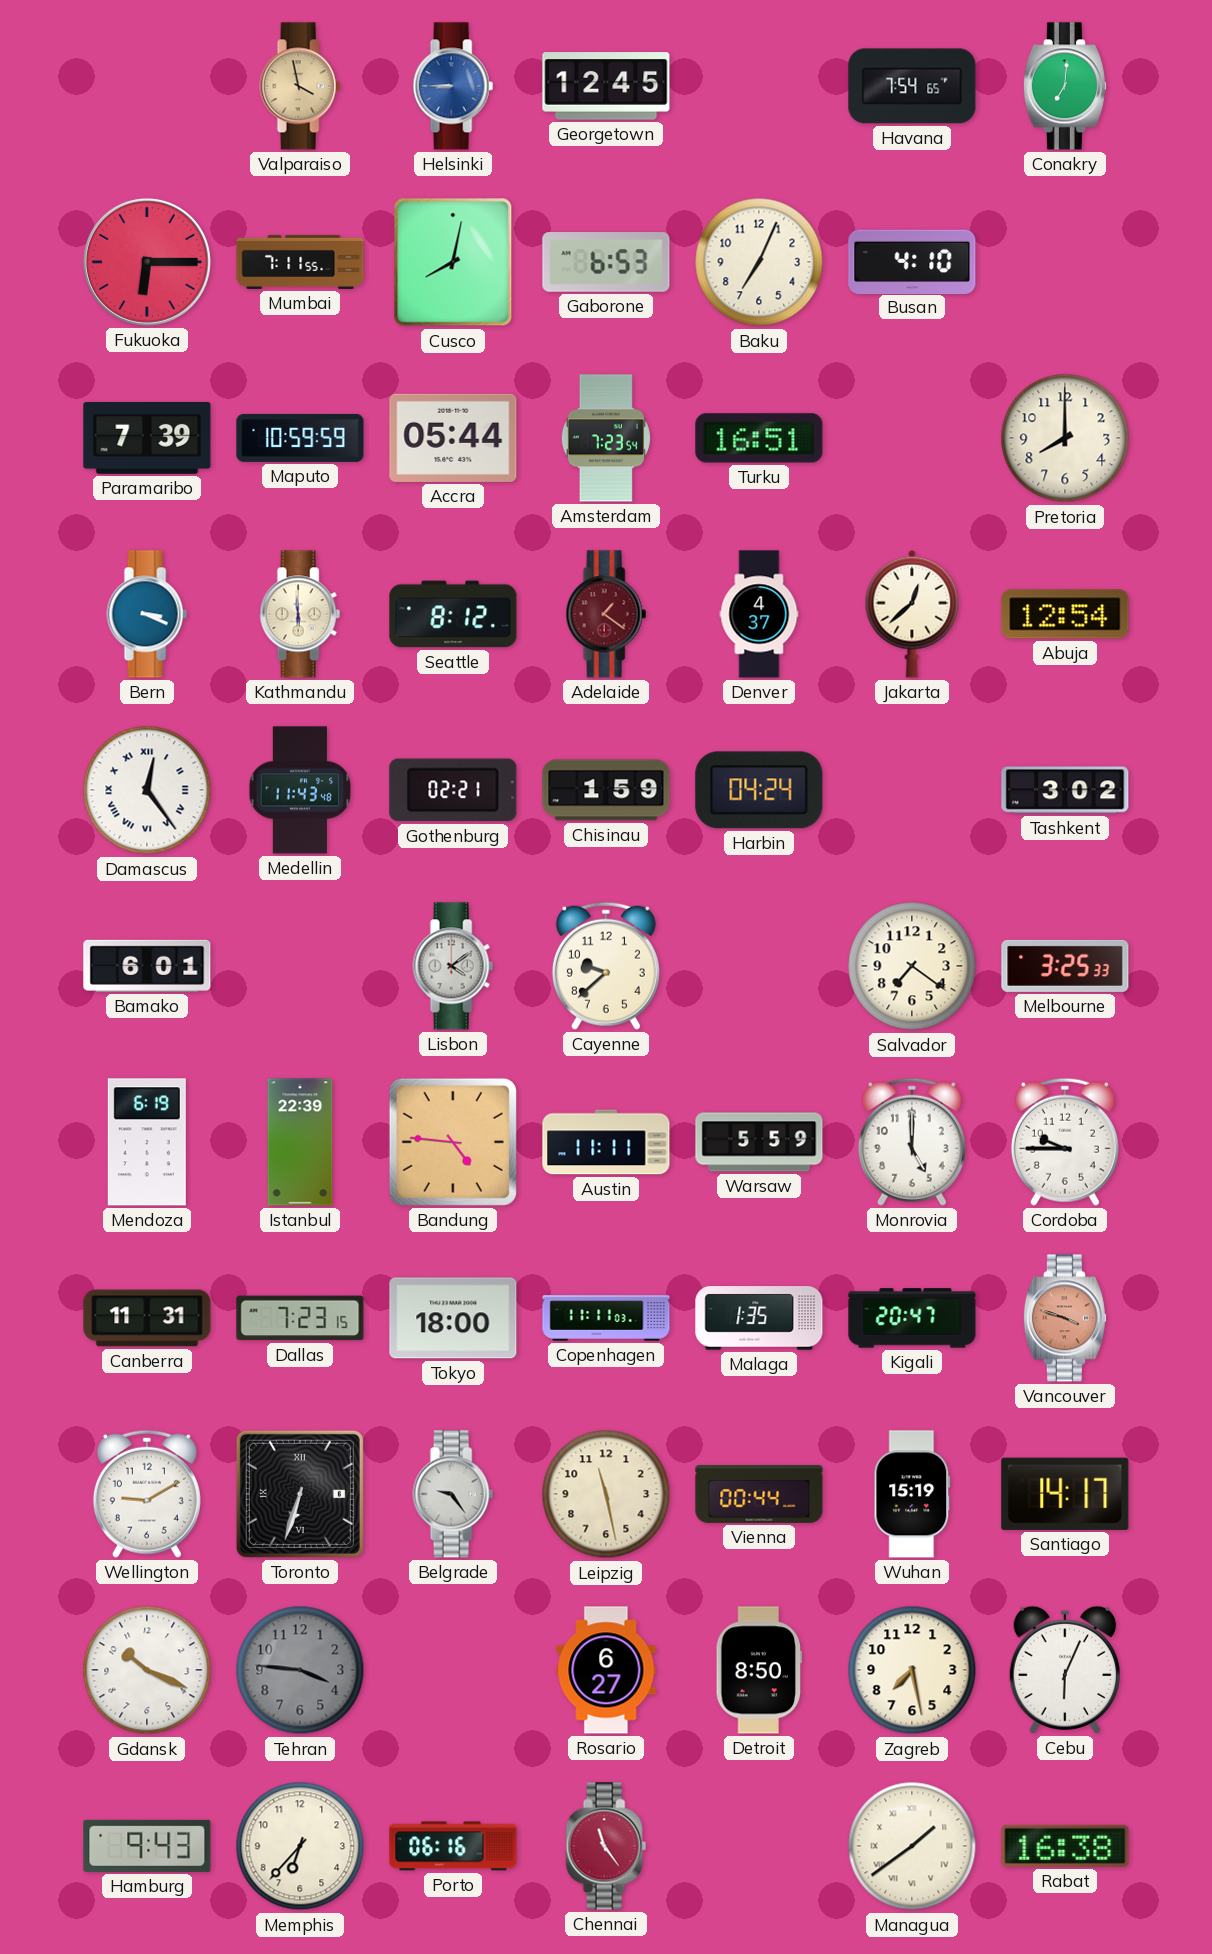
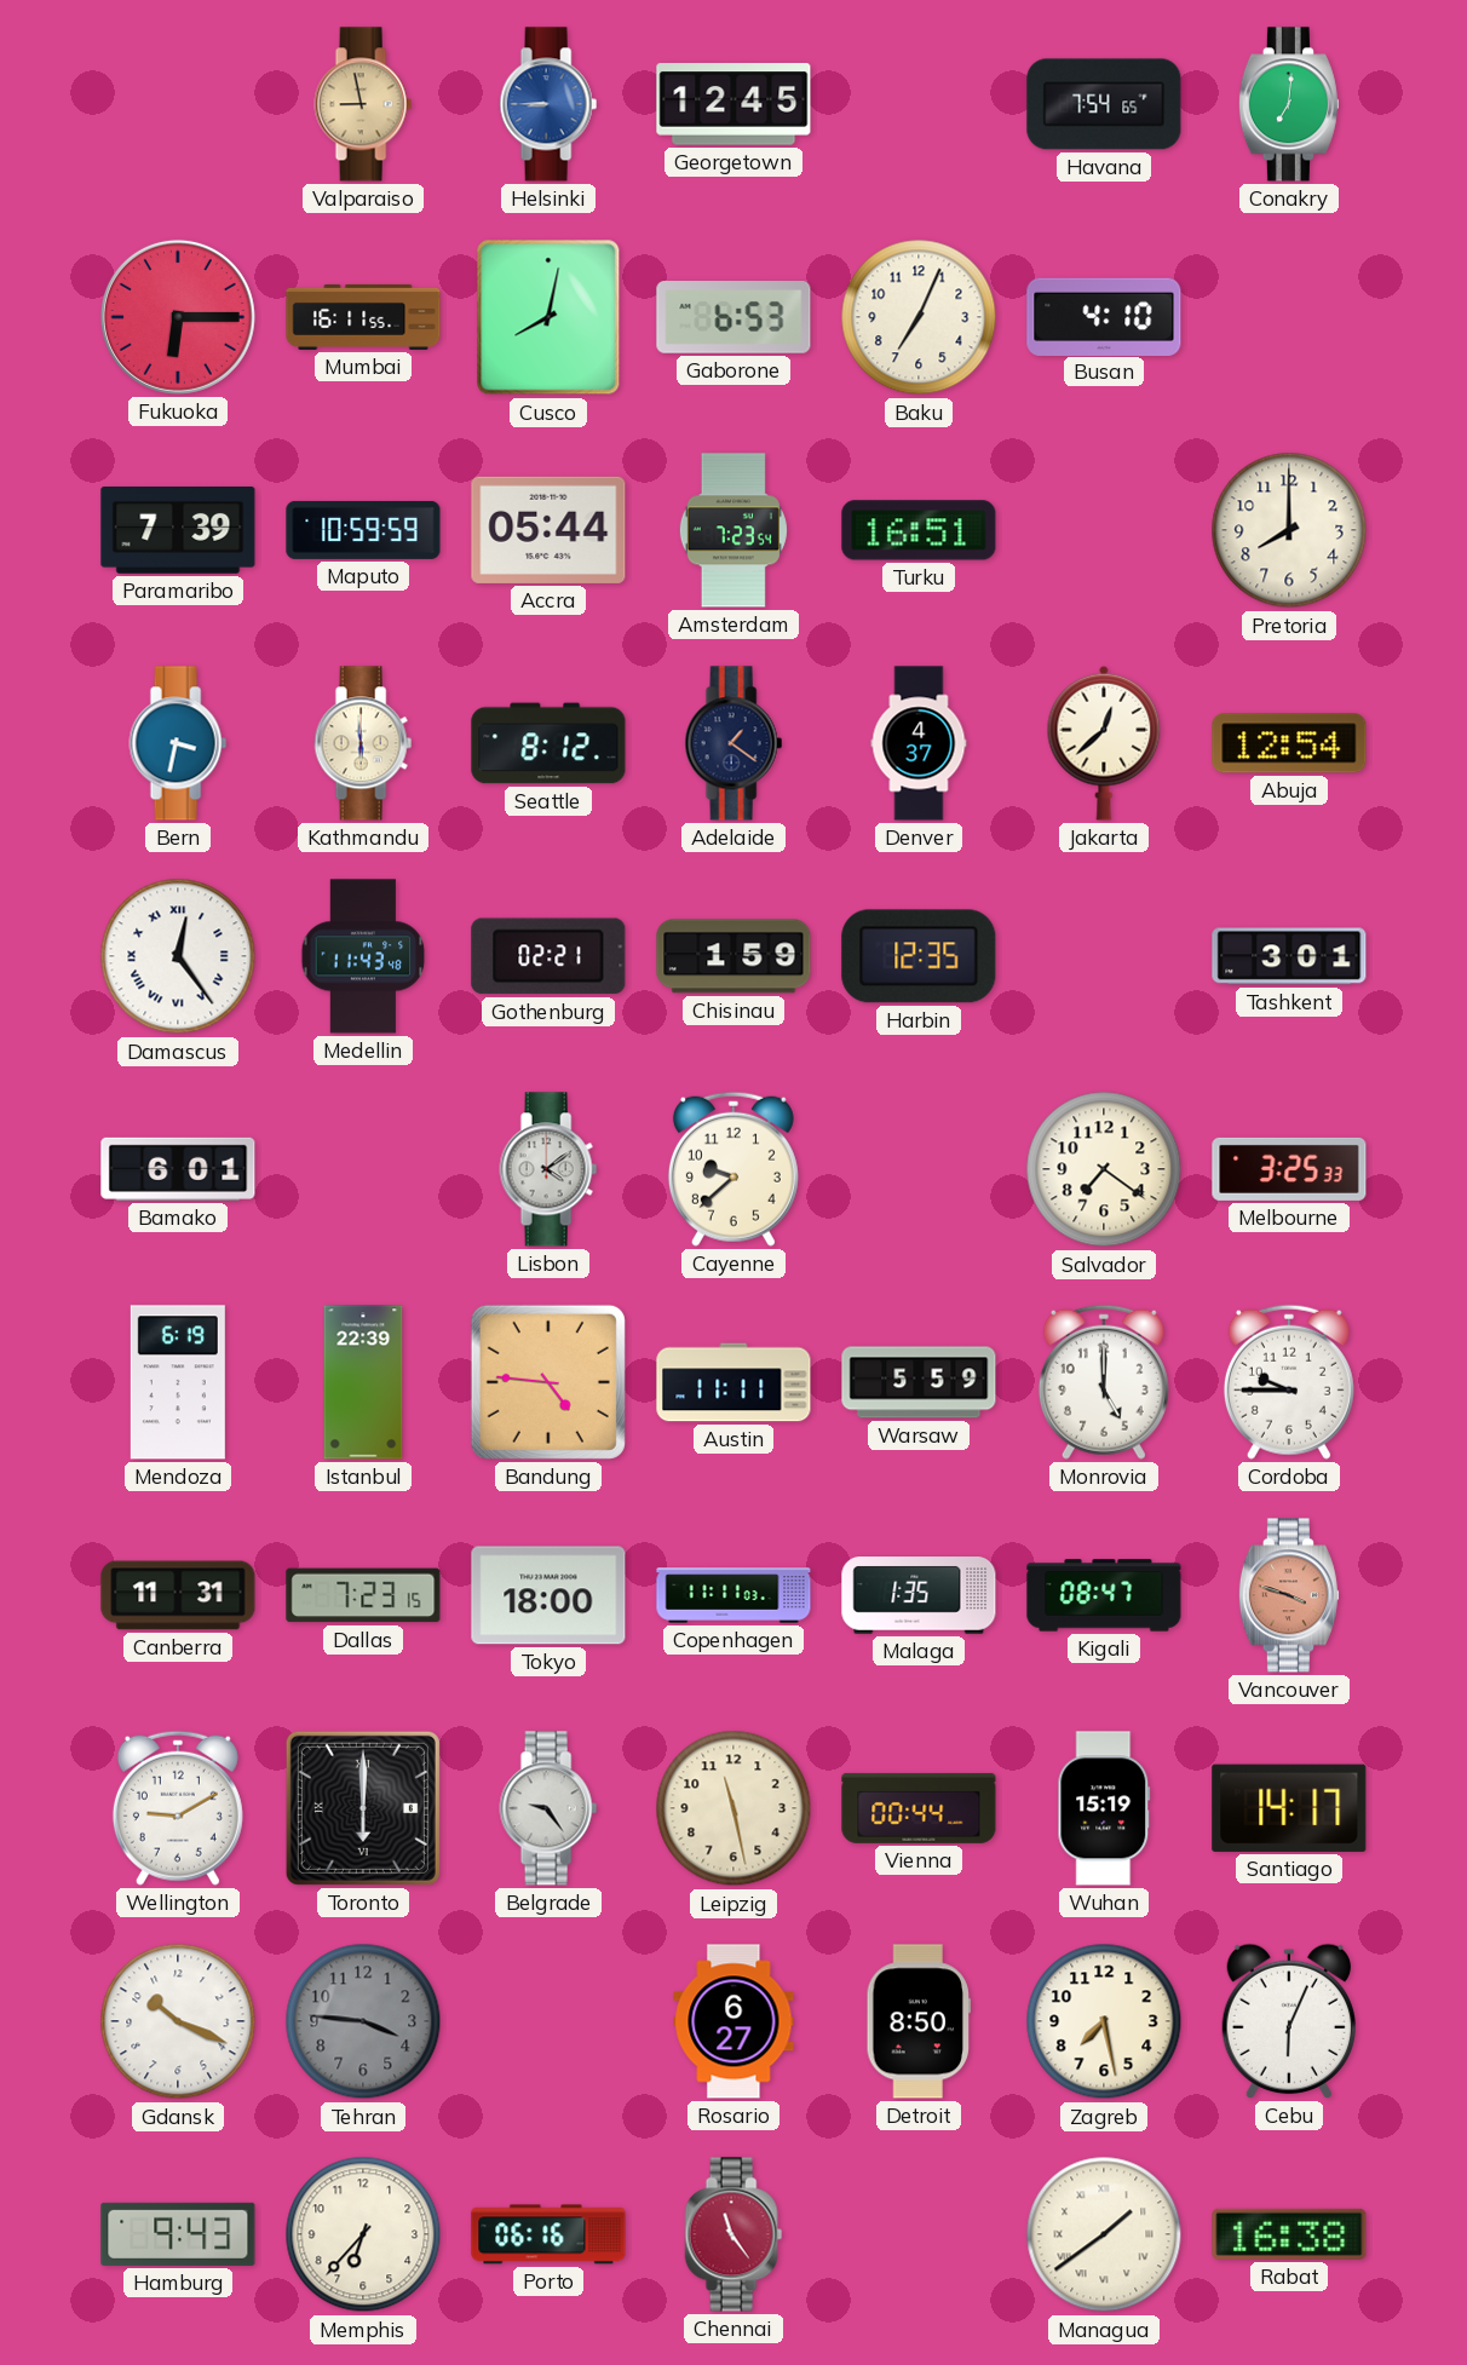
Valparaiso: 3:58 -> 8:58
Mumbai: 7:11 -> 16:11
Bern: 3:19 -> 3:32
Adelaide dial: burgundy -> navy
Harbin: 04:24 -> 12:35
Tashkent: 3:02 -> 3:01
Kigali: 20:47 -> 08:47
Toronto: 6:33 -> 6:00
